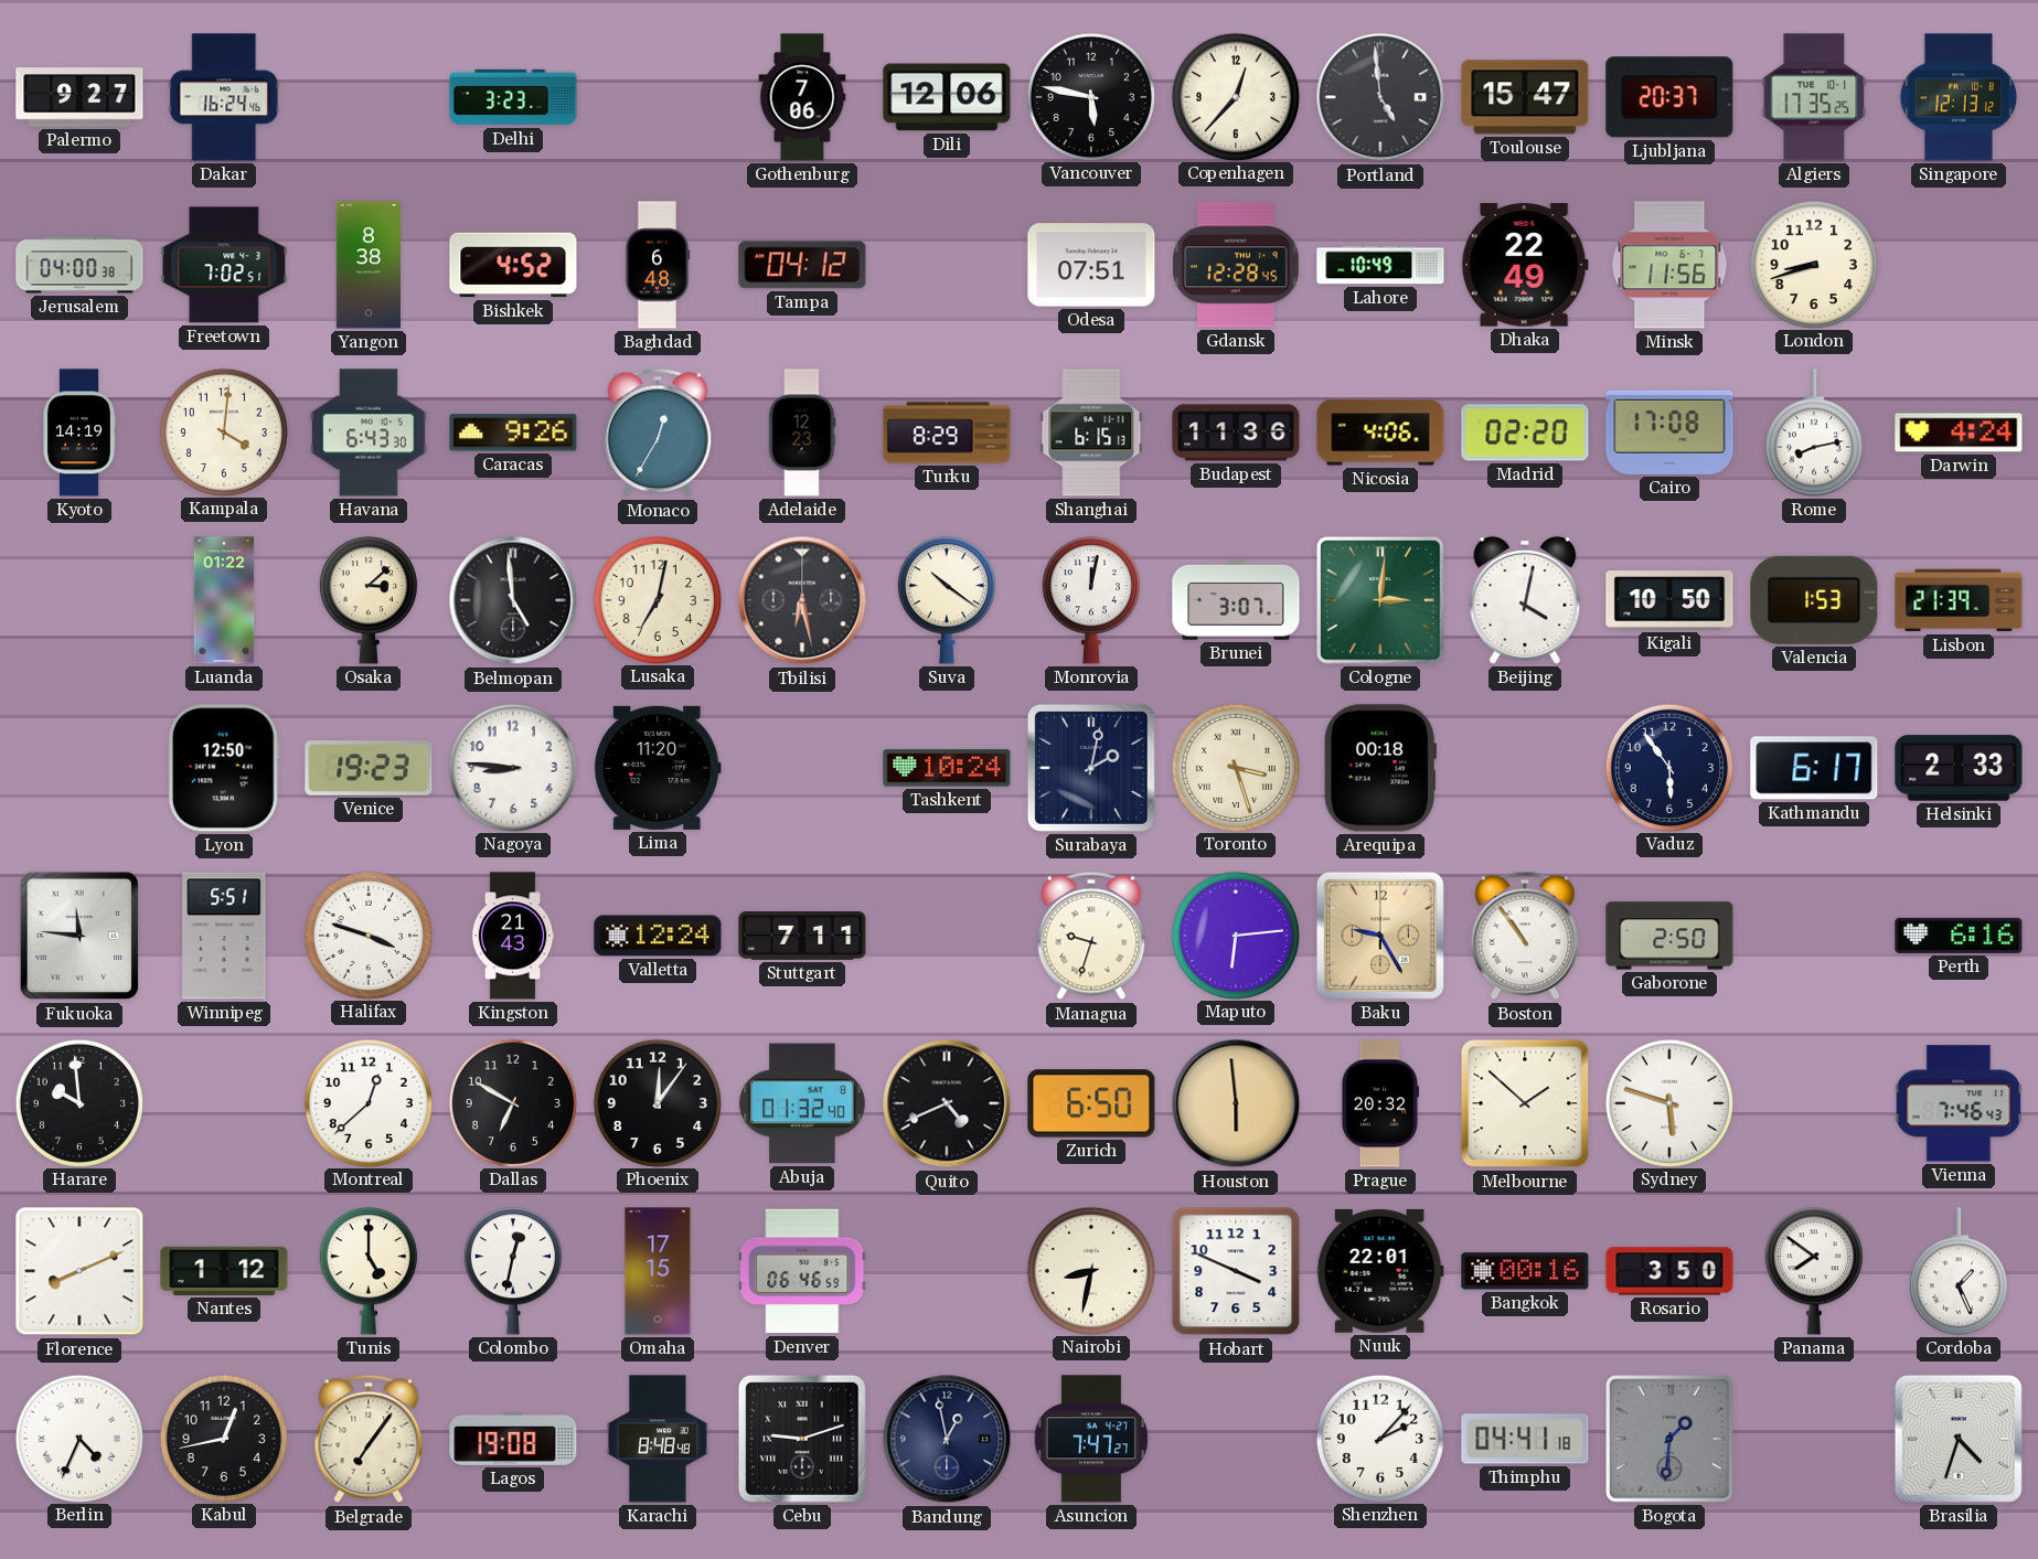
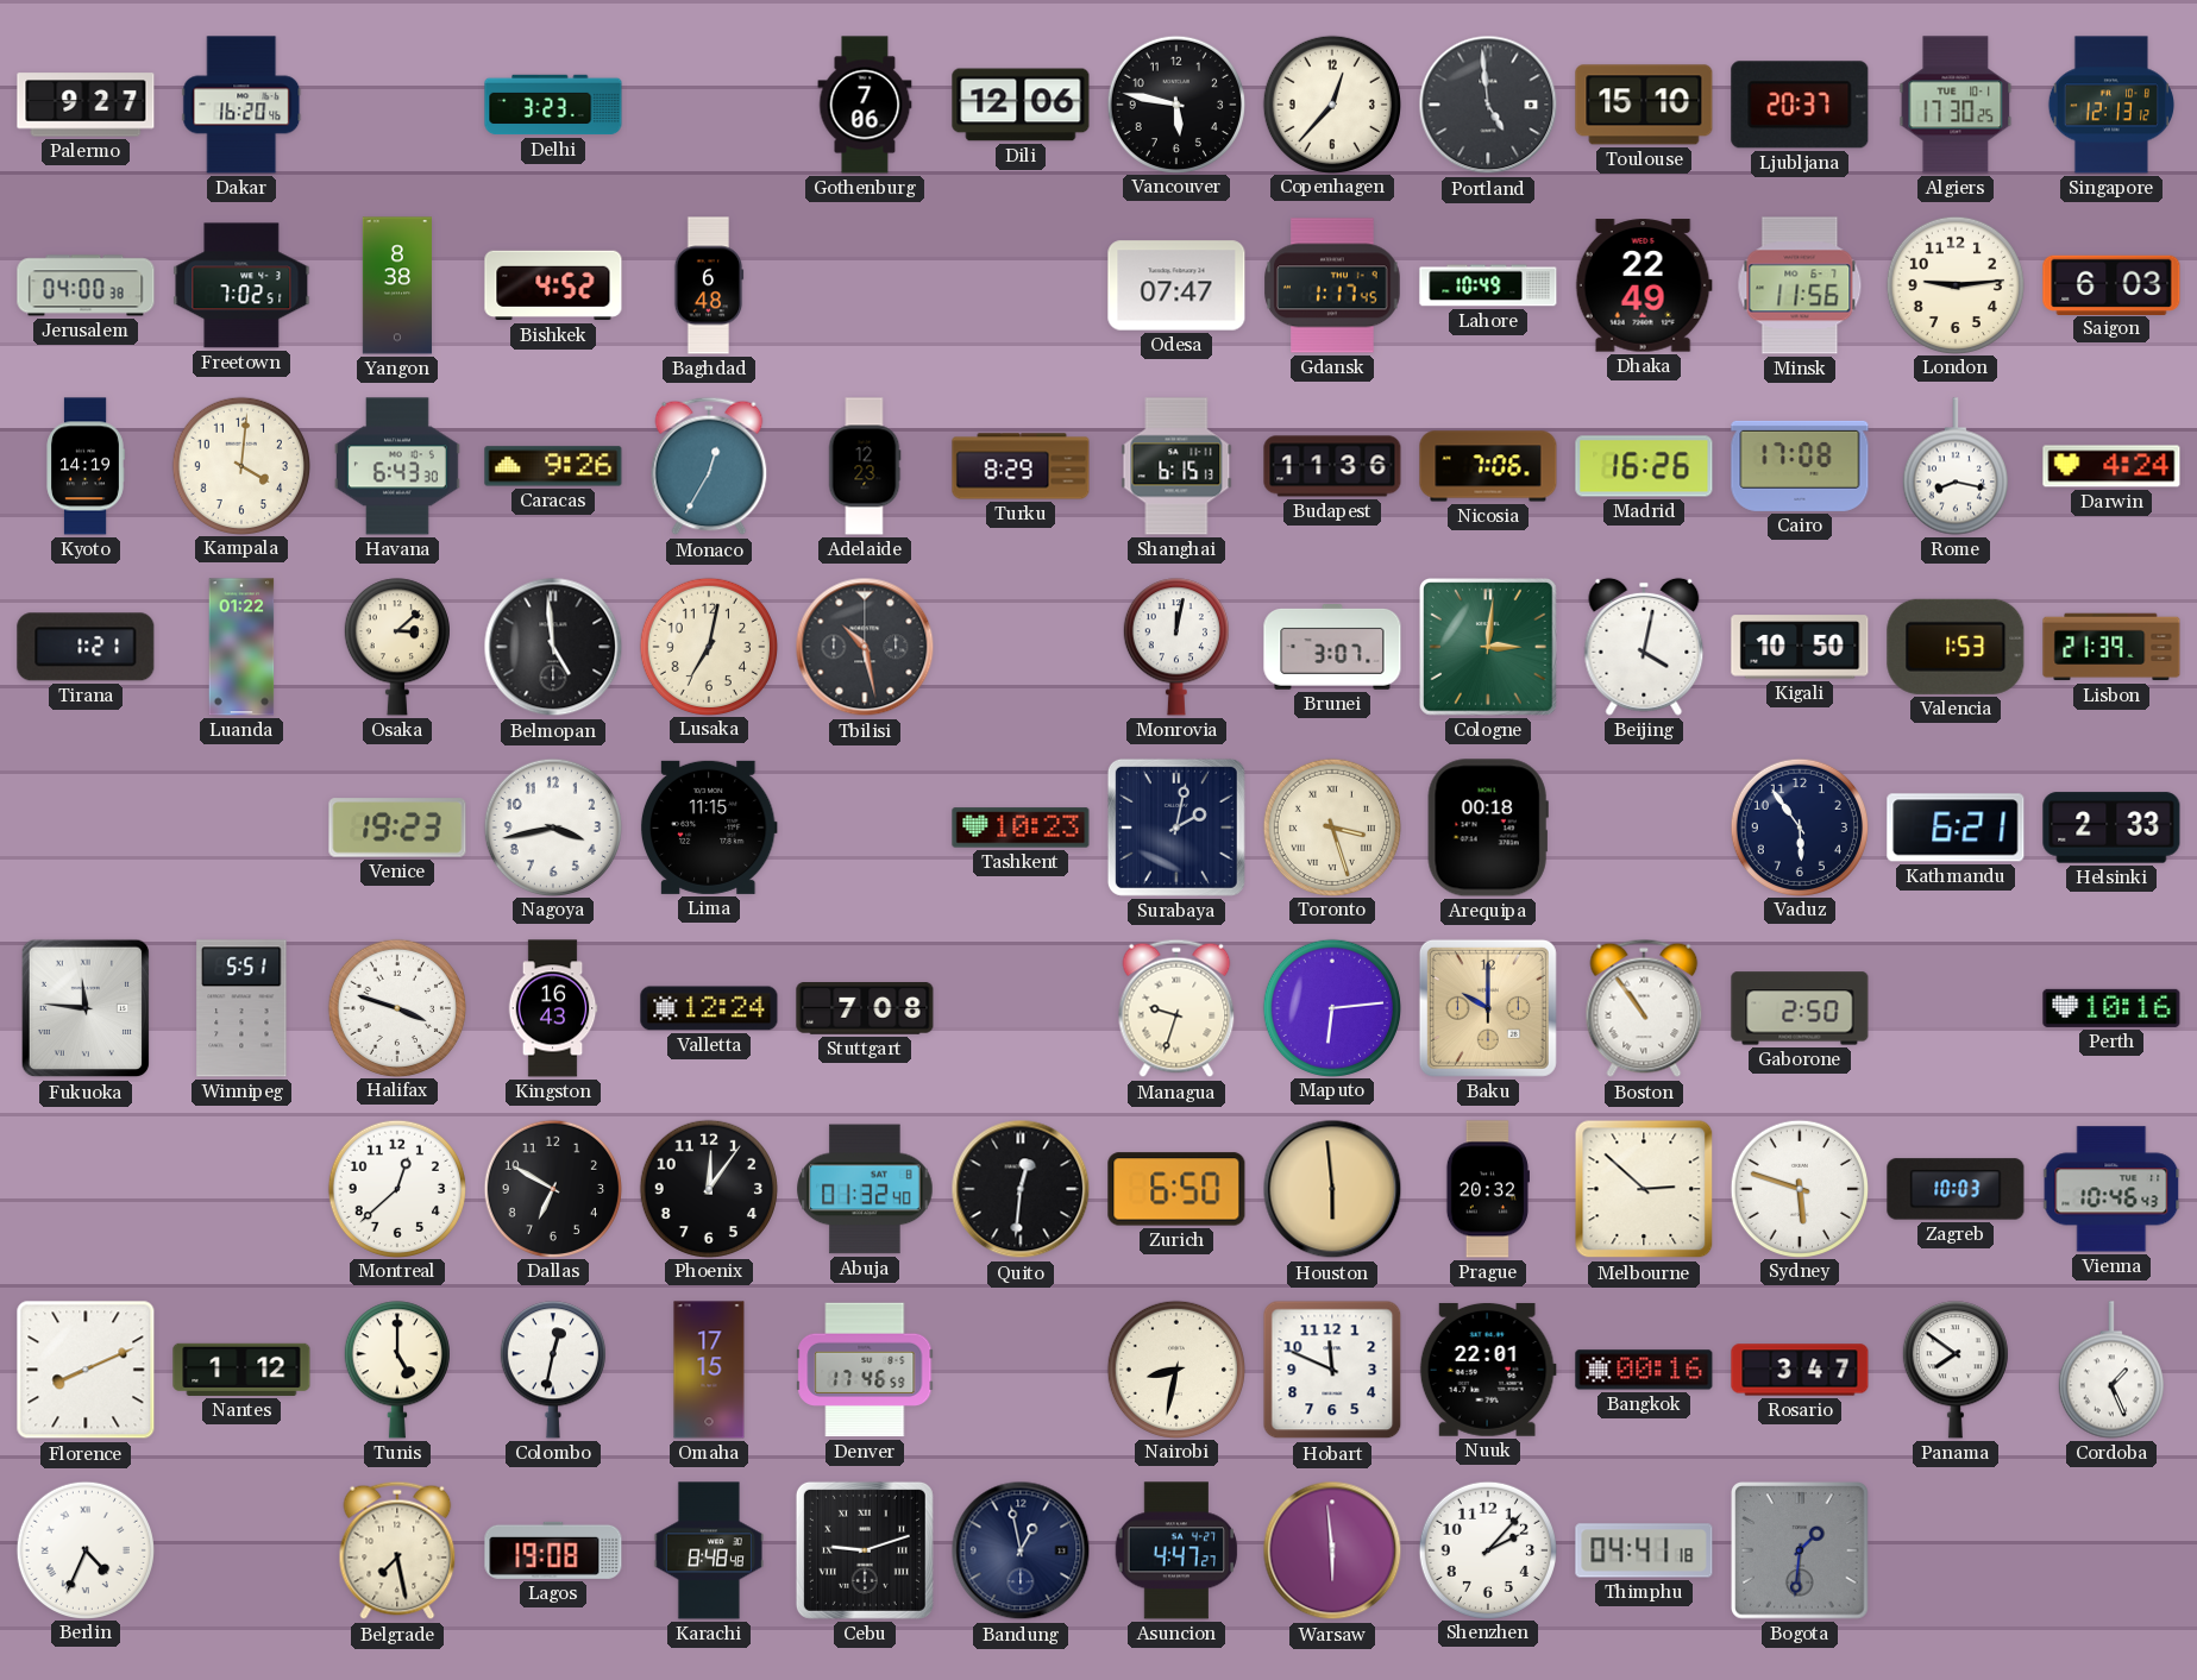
Dakar: 16:24 -> 16:20
Toulouse: 15:47 -> 15:10
Algiers: 17:35 -> 17:30
Tampa: 04:12 -> none
Odesa: 07:51 -> 07:47
Gdansk: 12:28 -> 1:17
London: 8:42 -> 9:14
Saigon: none -> 6:03
Nicosia: 4:06 -> 7:06
Madrid: 02:20 -> 16:26
Rome: 8:13 -> 8:17
Tirana: none -> 1:21
Tbilisi: 6:28 -> 10:28
Suva: 10:21 -> none
Lyon: 12:50 -> none
Nagoya: 8:46 -> 3:43
Lima: 11:20 -> 11:15
Tashkent: 10:24 -> 10:23
Kathmandu: 6:17 -> 6:21
Kingston: 21:43 -> 16:43
Stuttgart: 7:11 -> 7:08
Baku: 9:25 -> 10:00
Perth: 6:16 -> 10:16
Harare: 9:59 -> none
Quito: 4:41 -> 12:31
Melbourne: 1:52 -> 2:52
Zagreb: none -> 10:03
Vienna: 7:46 -> 10:46
Denver: 06:46 -> 17:46
Hobart: 3:49 -> 11:49
Rosario: 3:50 -> 3:47
Kabul: 12:43 -> none
Belgrade: 7:06 -> 7:28
Asuncion: 7:47 -> 4:47
Warsaw: none -> 5:59
Brasilia: 4:33 -> none
